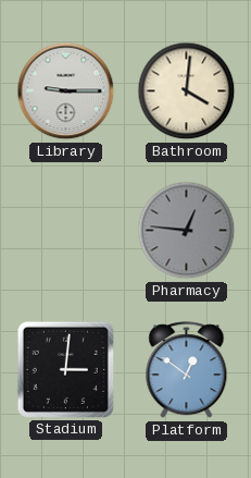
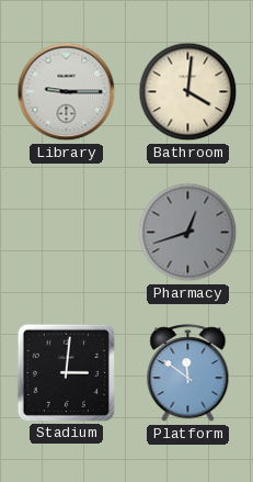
Pharmacy: 12:46 -> 12:42
Platform: 12:51 -> 11:51
